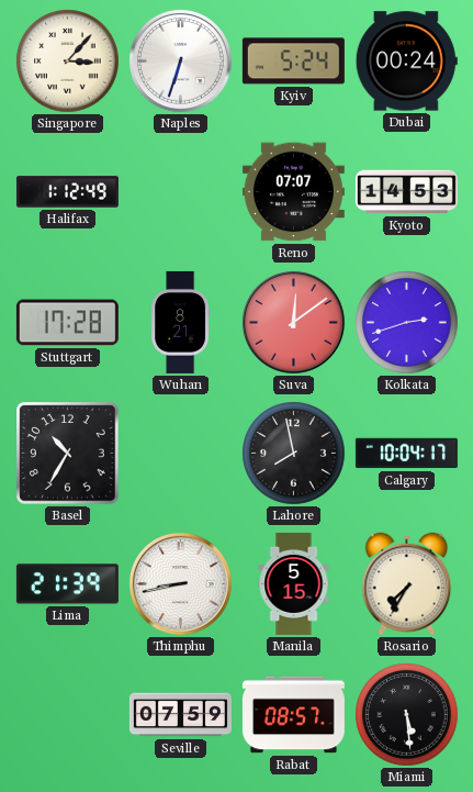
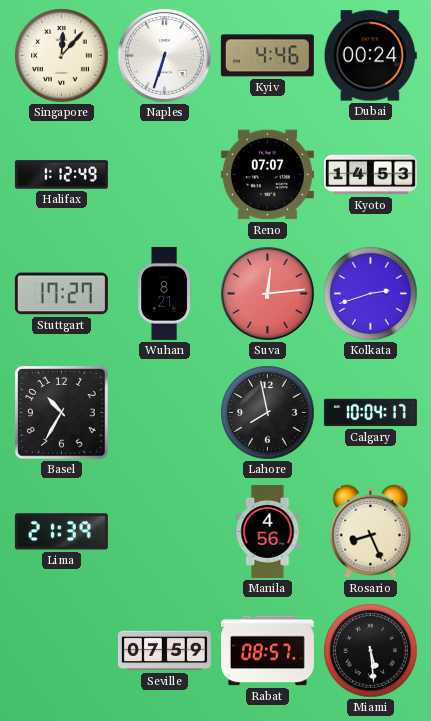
Singapore: 3:07 -> 12:07
Kyiv: 5:24 -> 4:46
Stuttgart: 17:28 -> 17:27
Suva: 12:09 -> 12:14
Thimphu: 8:43 -> none
Manila: 5:15 -> 4:56
Rosario: 7:35 -> 8:26
